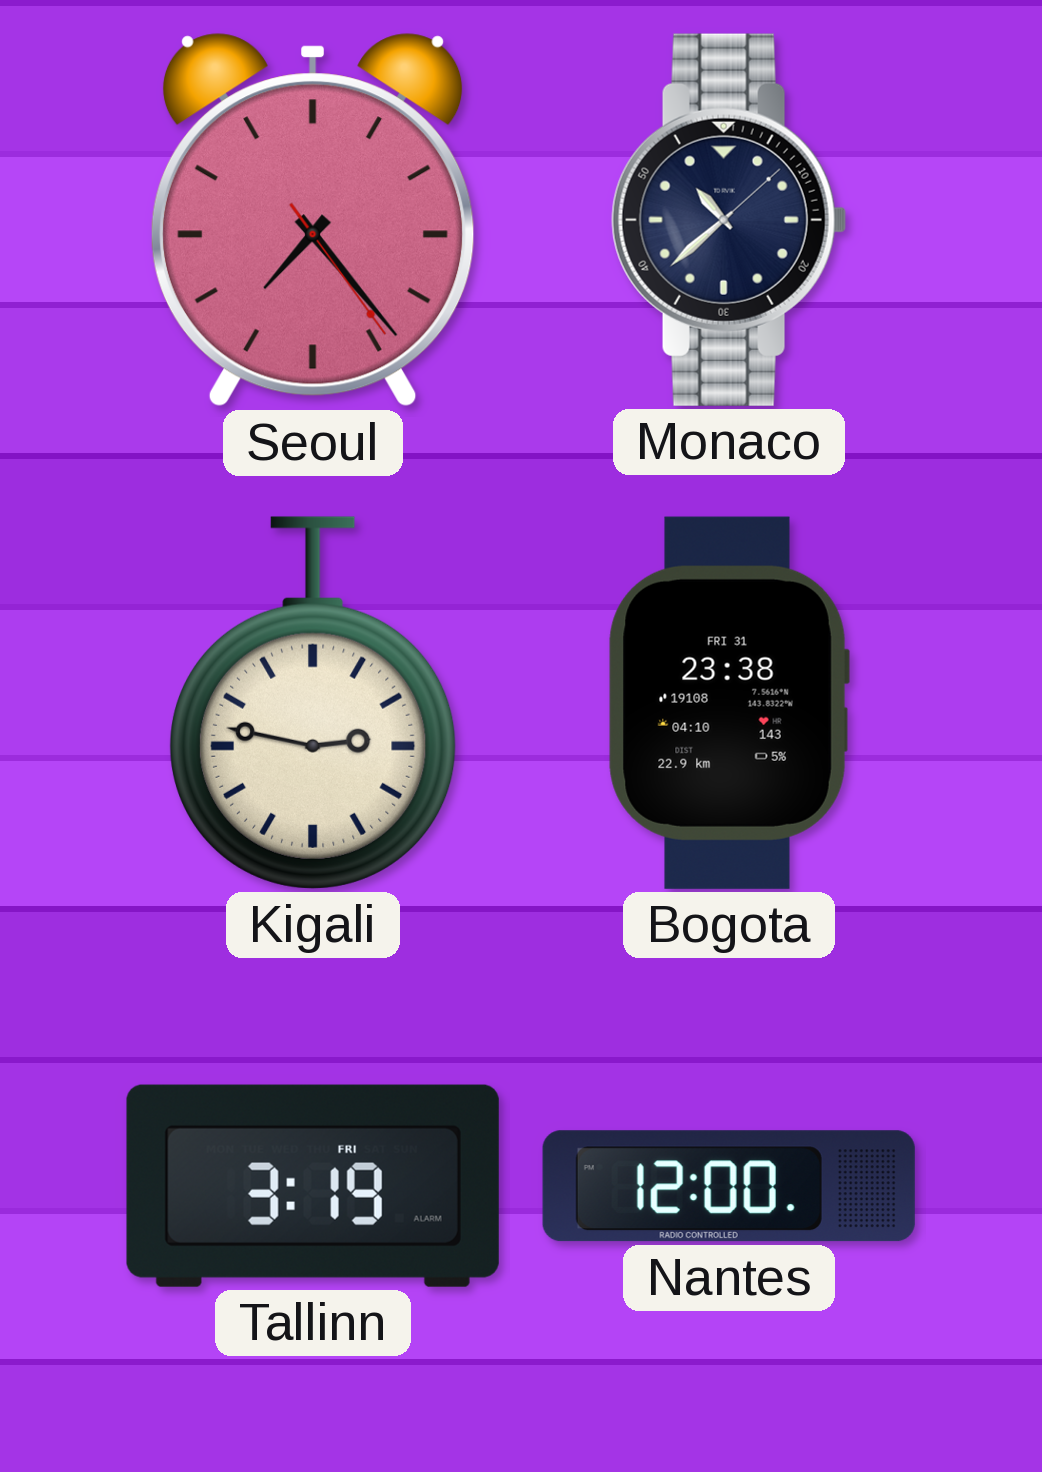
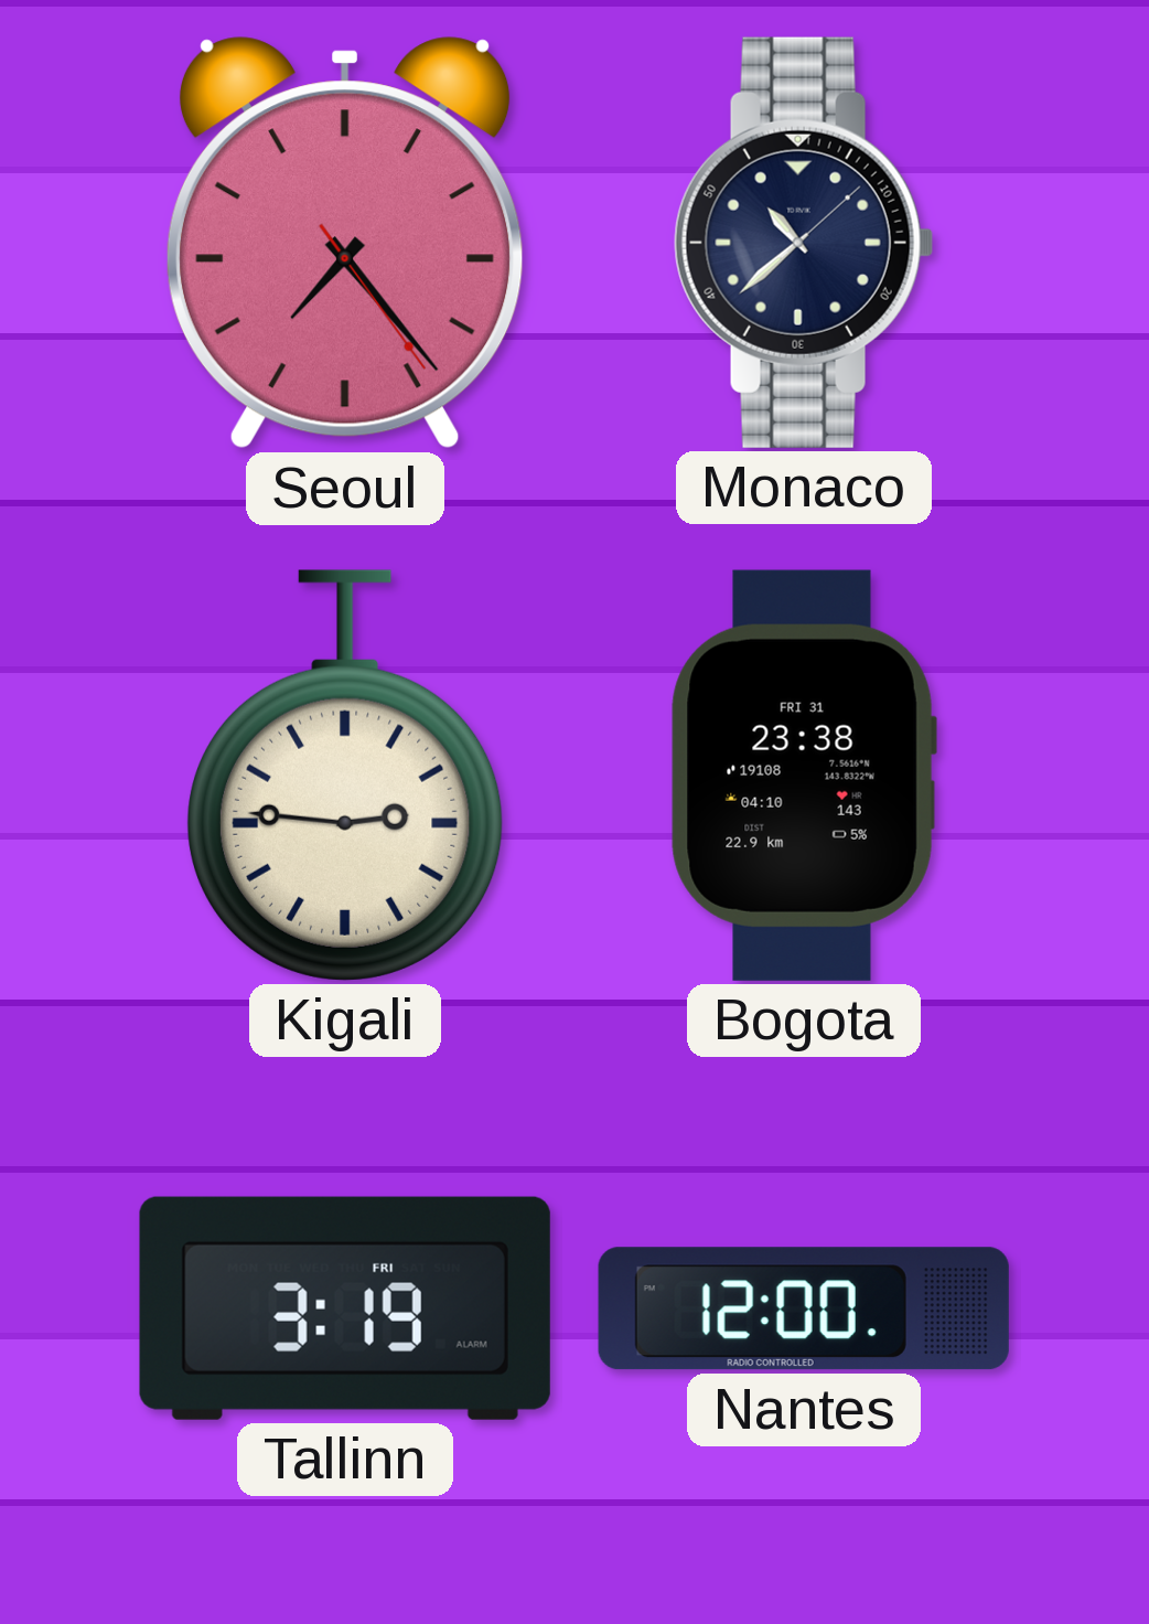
Kigali: 2:47 -> 2:46
